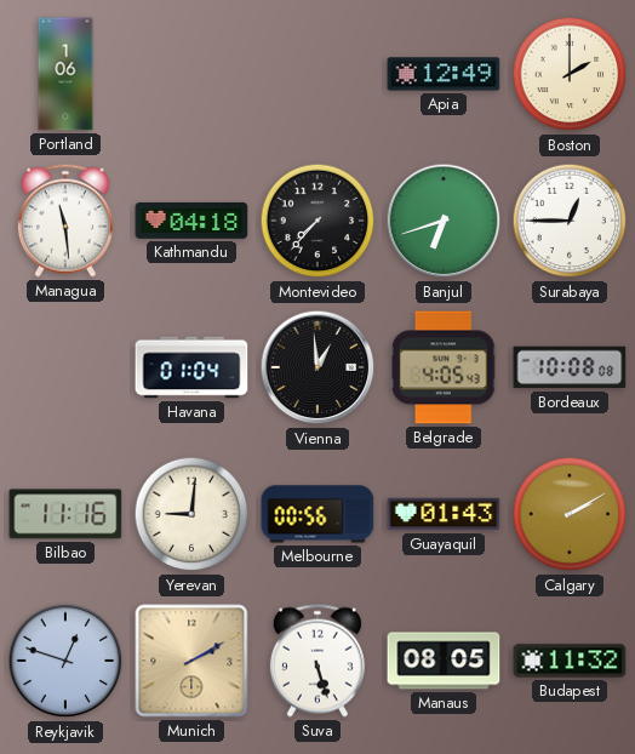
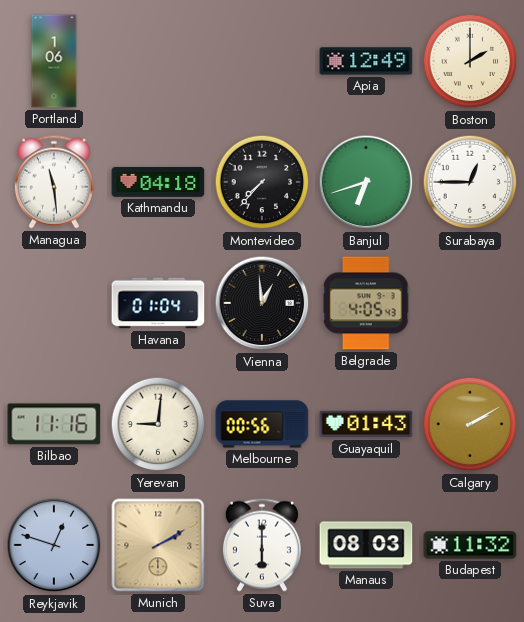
Bordeaux: 10:08 -> none
Suva: 5:27 -> 6:00
Manaus: 08:05 -> 08:03
